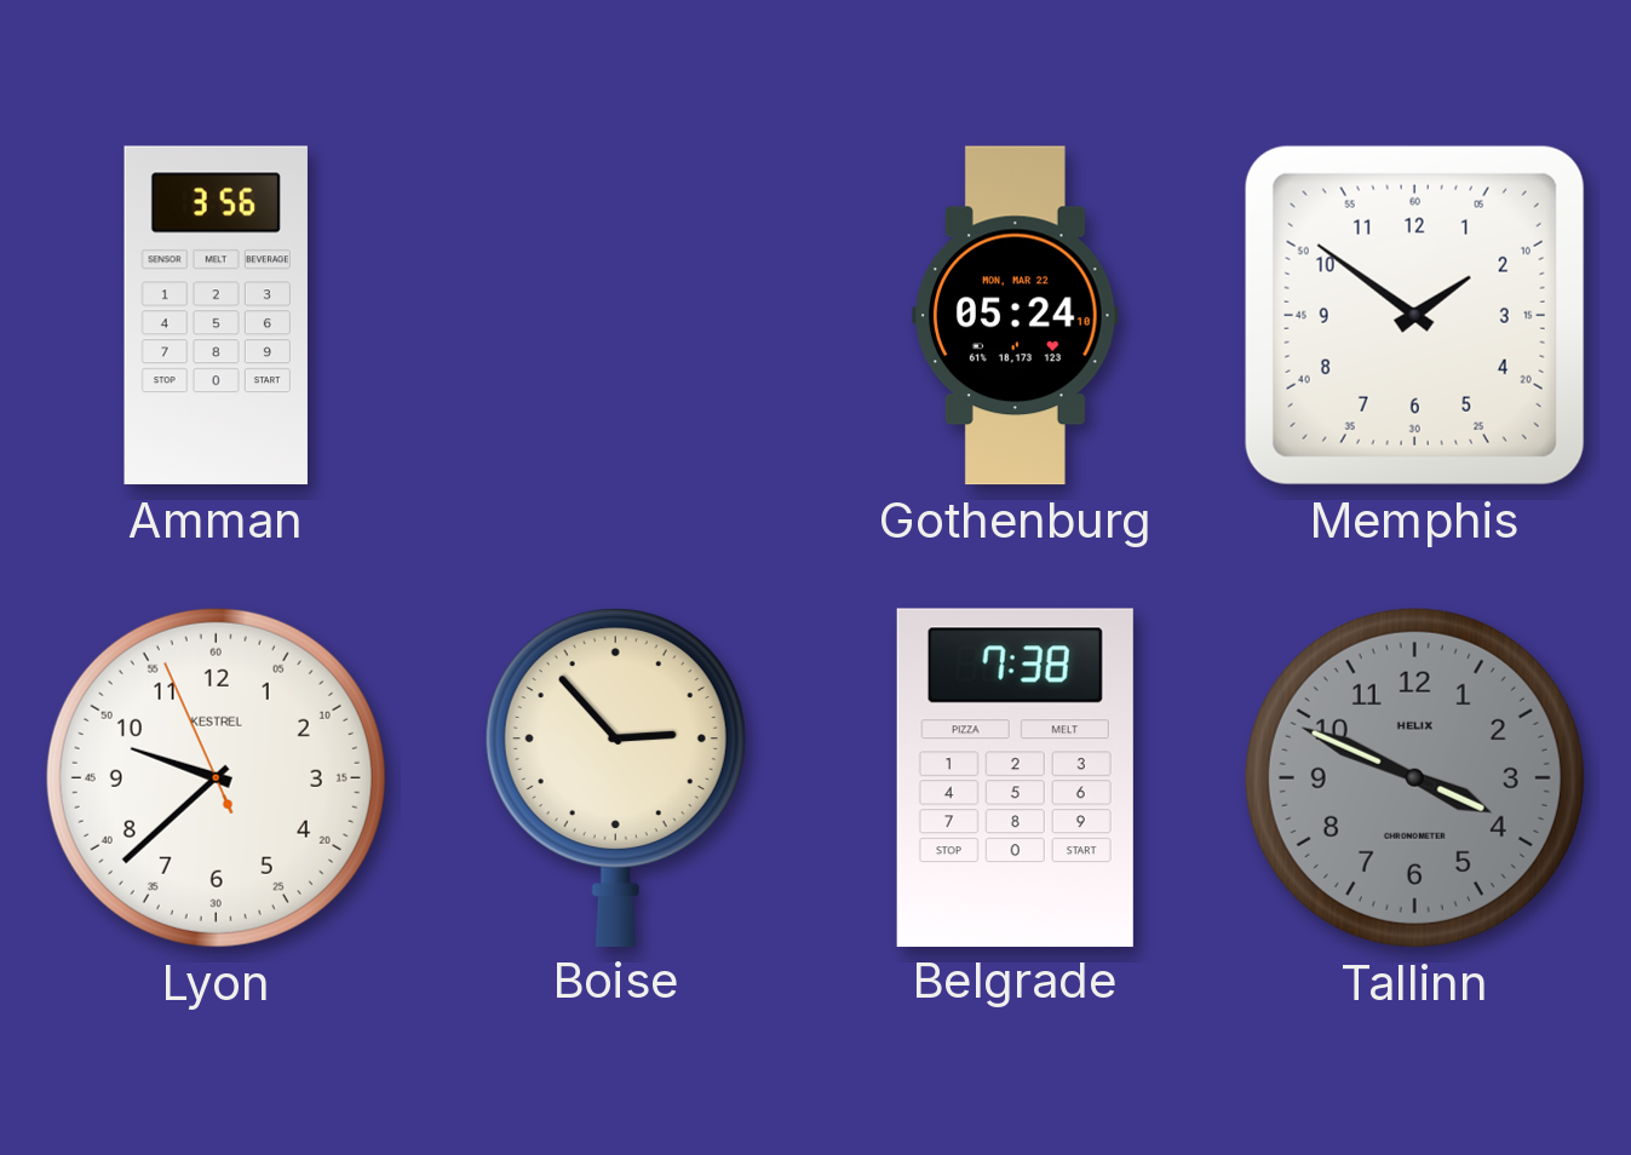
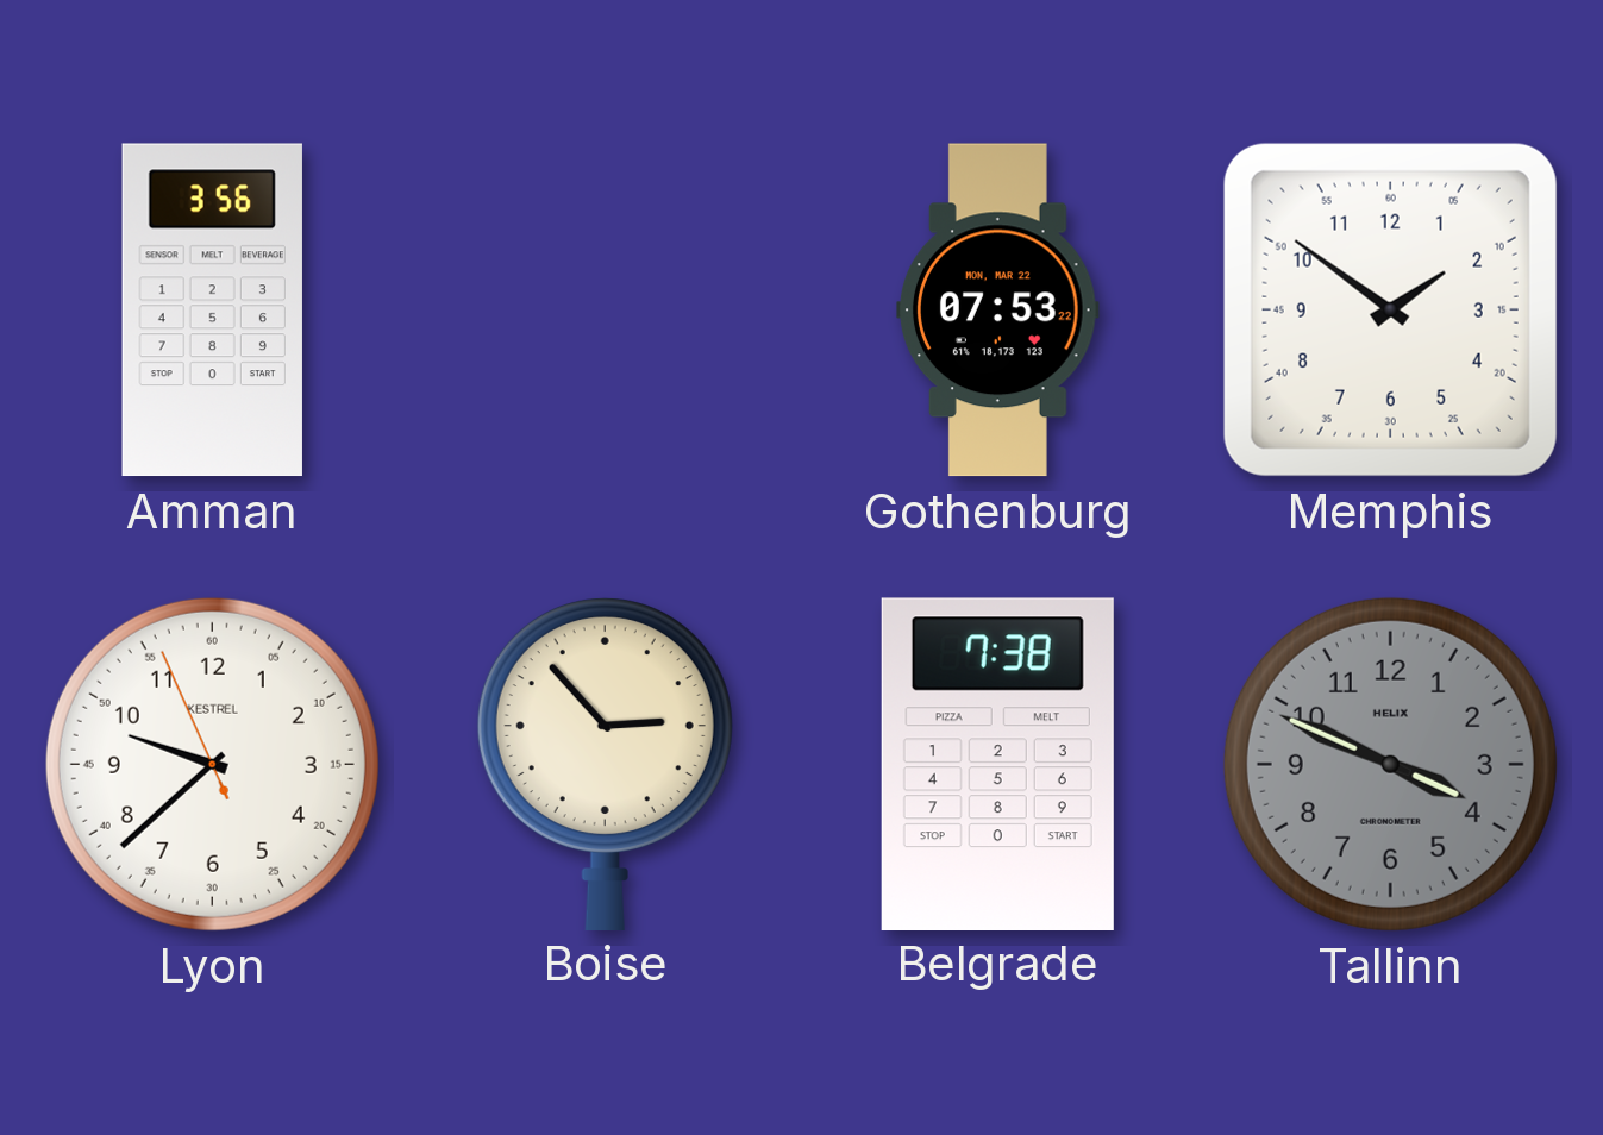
Gothenburg: 05:24 -> 07:53
